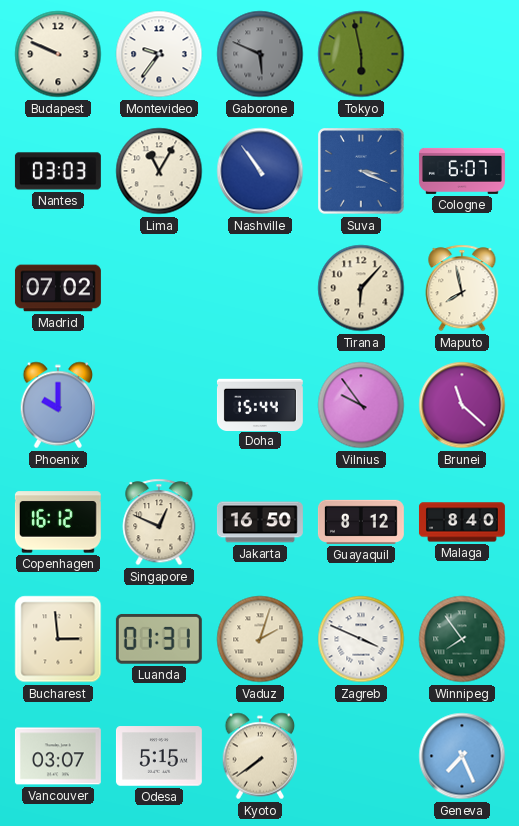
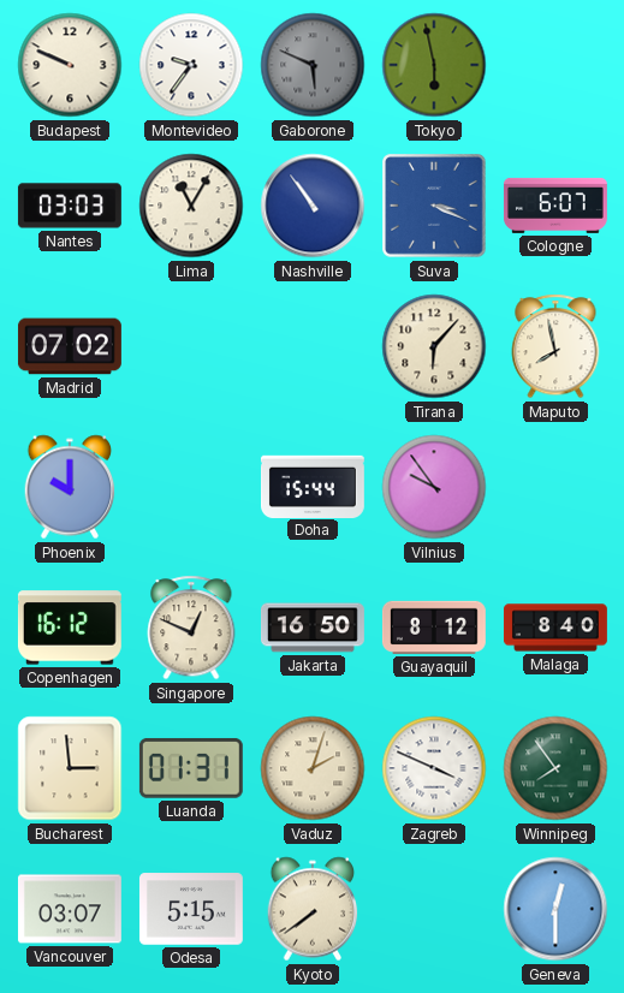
Brunei: 11:22 -> none
Geneva: 7:26 -> 12:30
